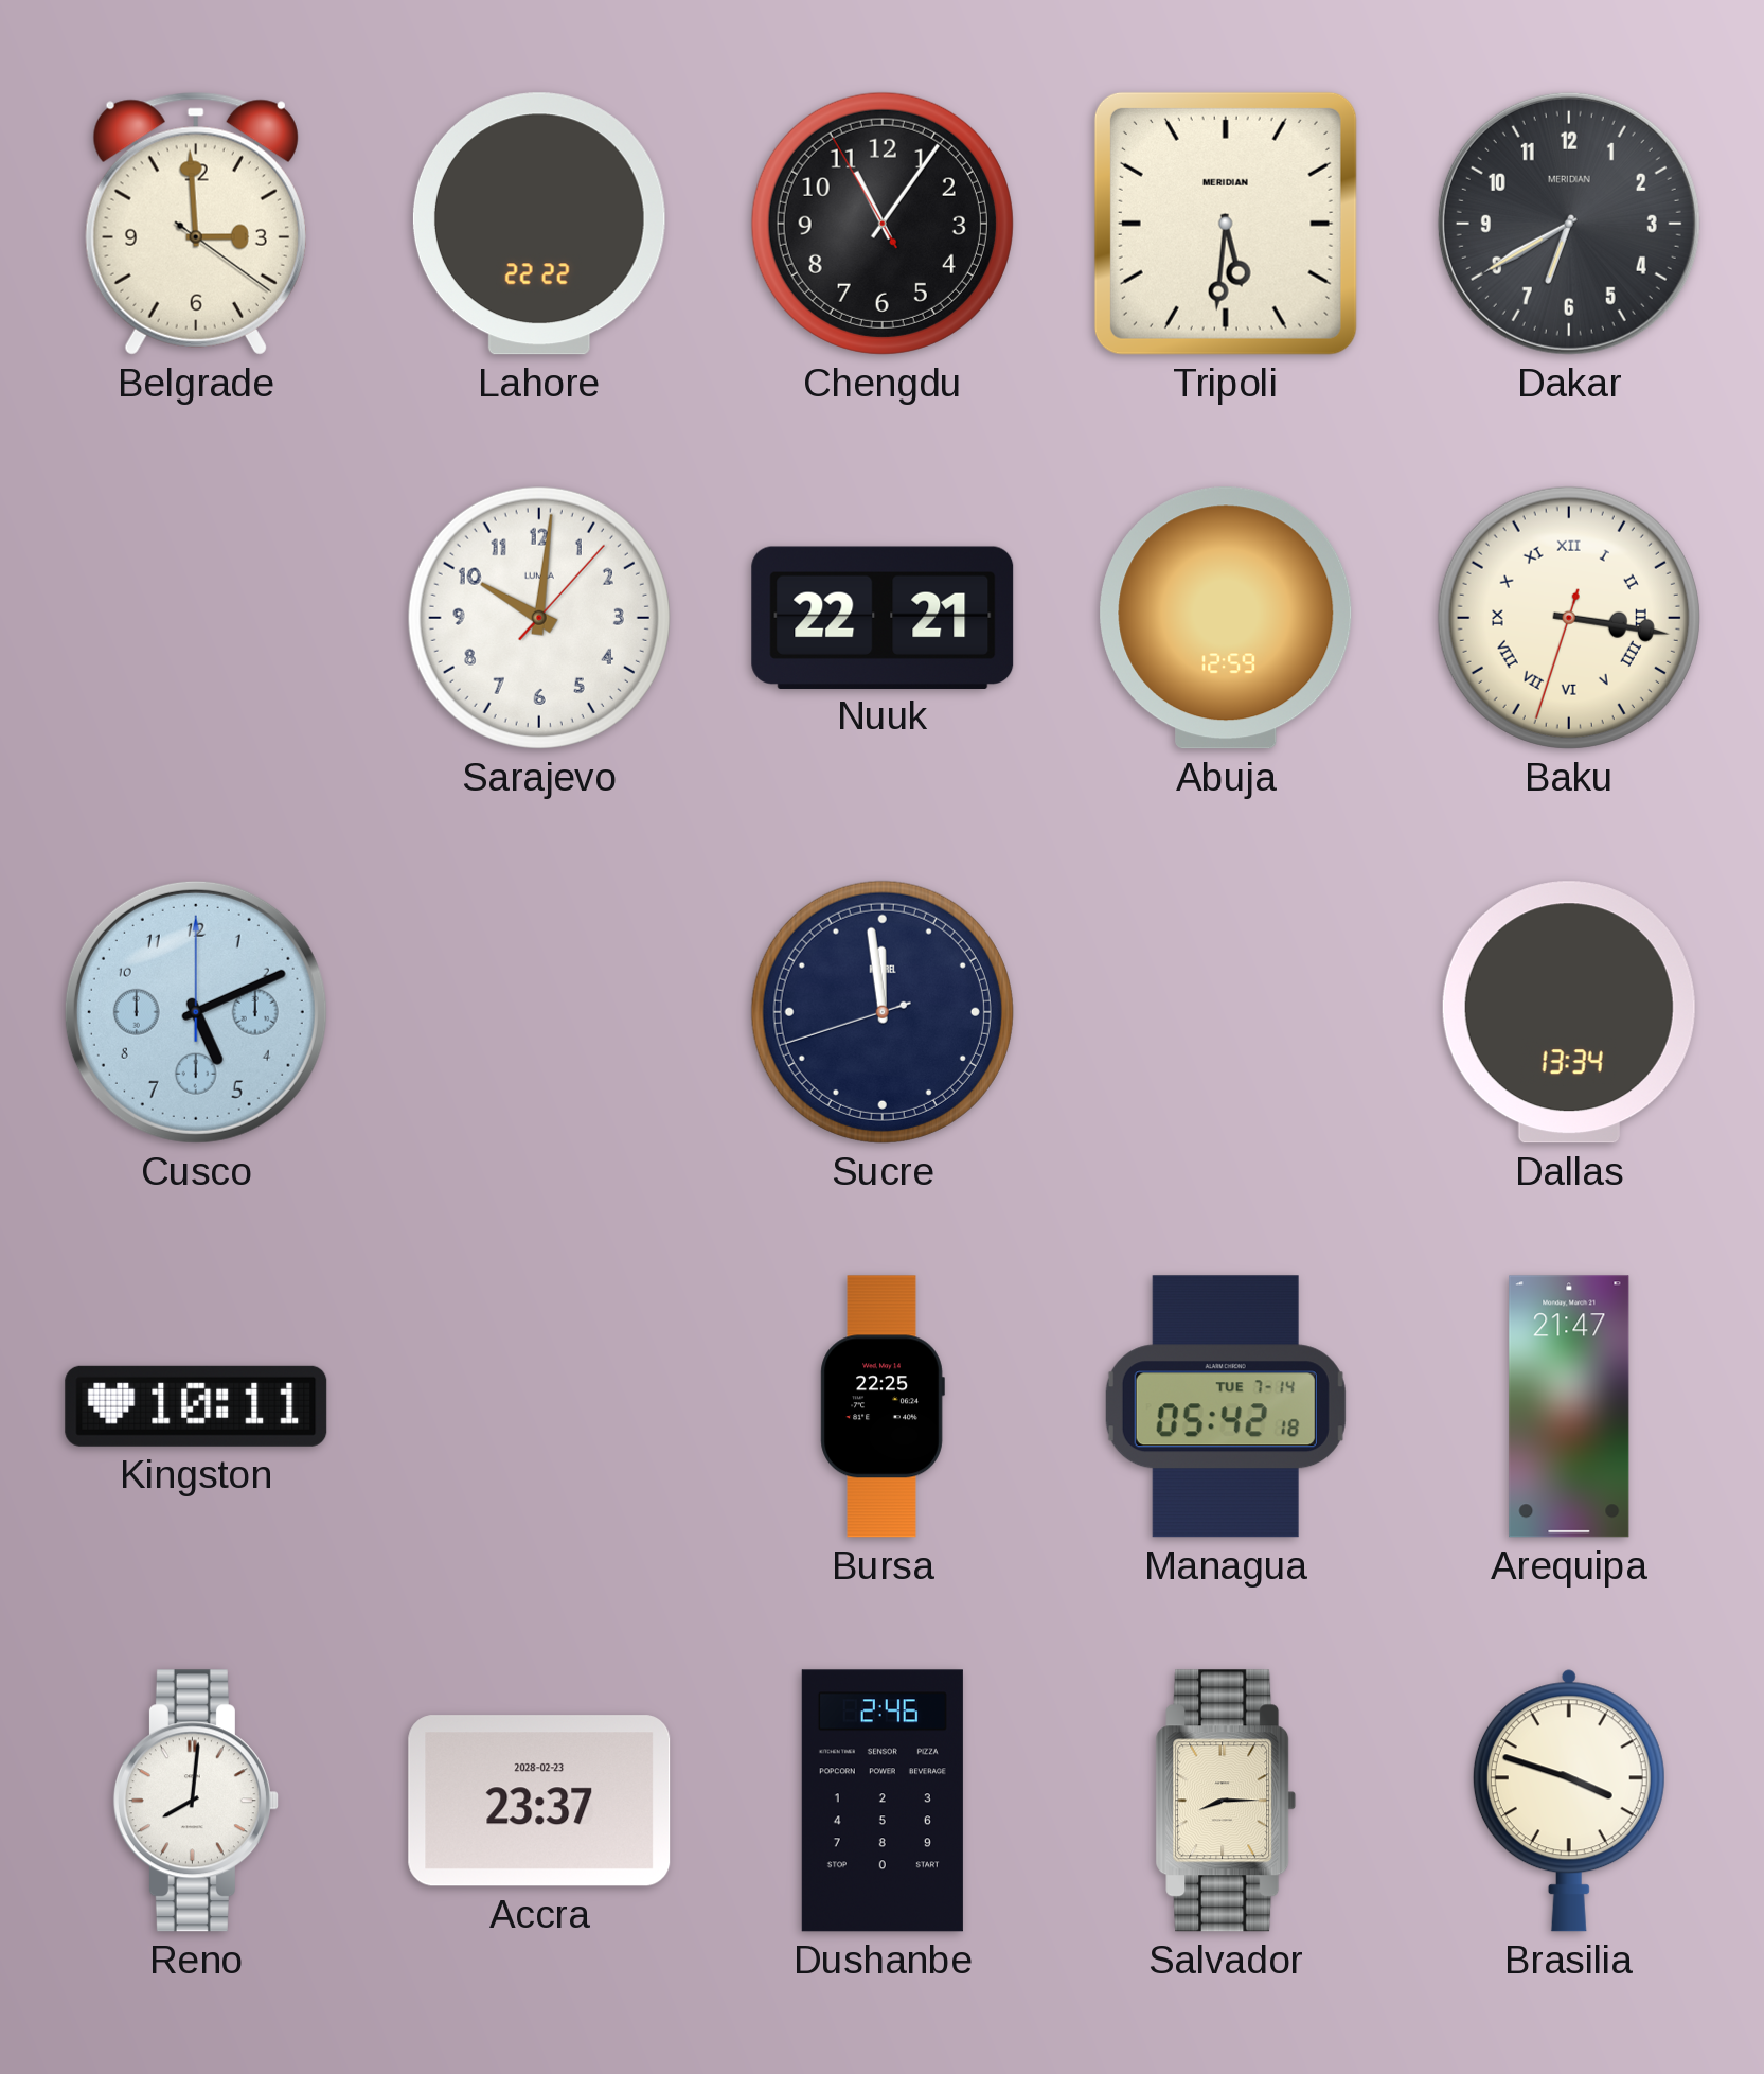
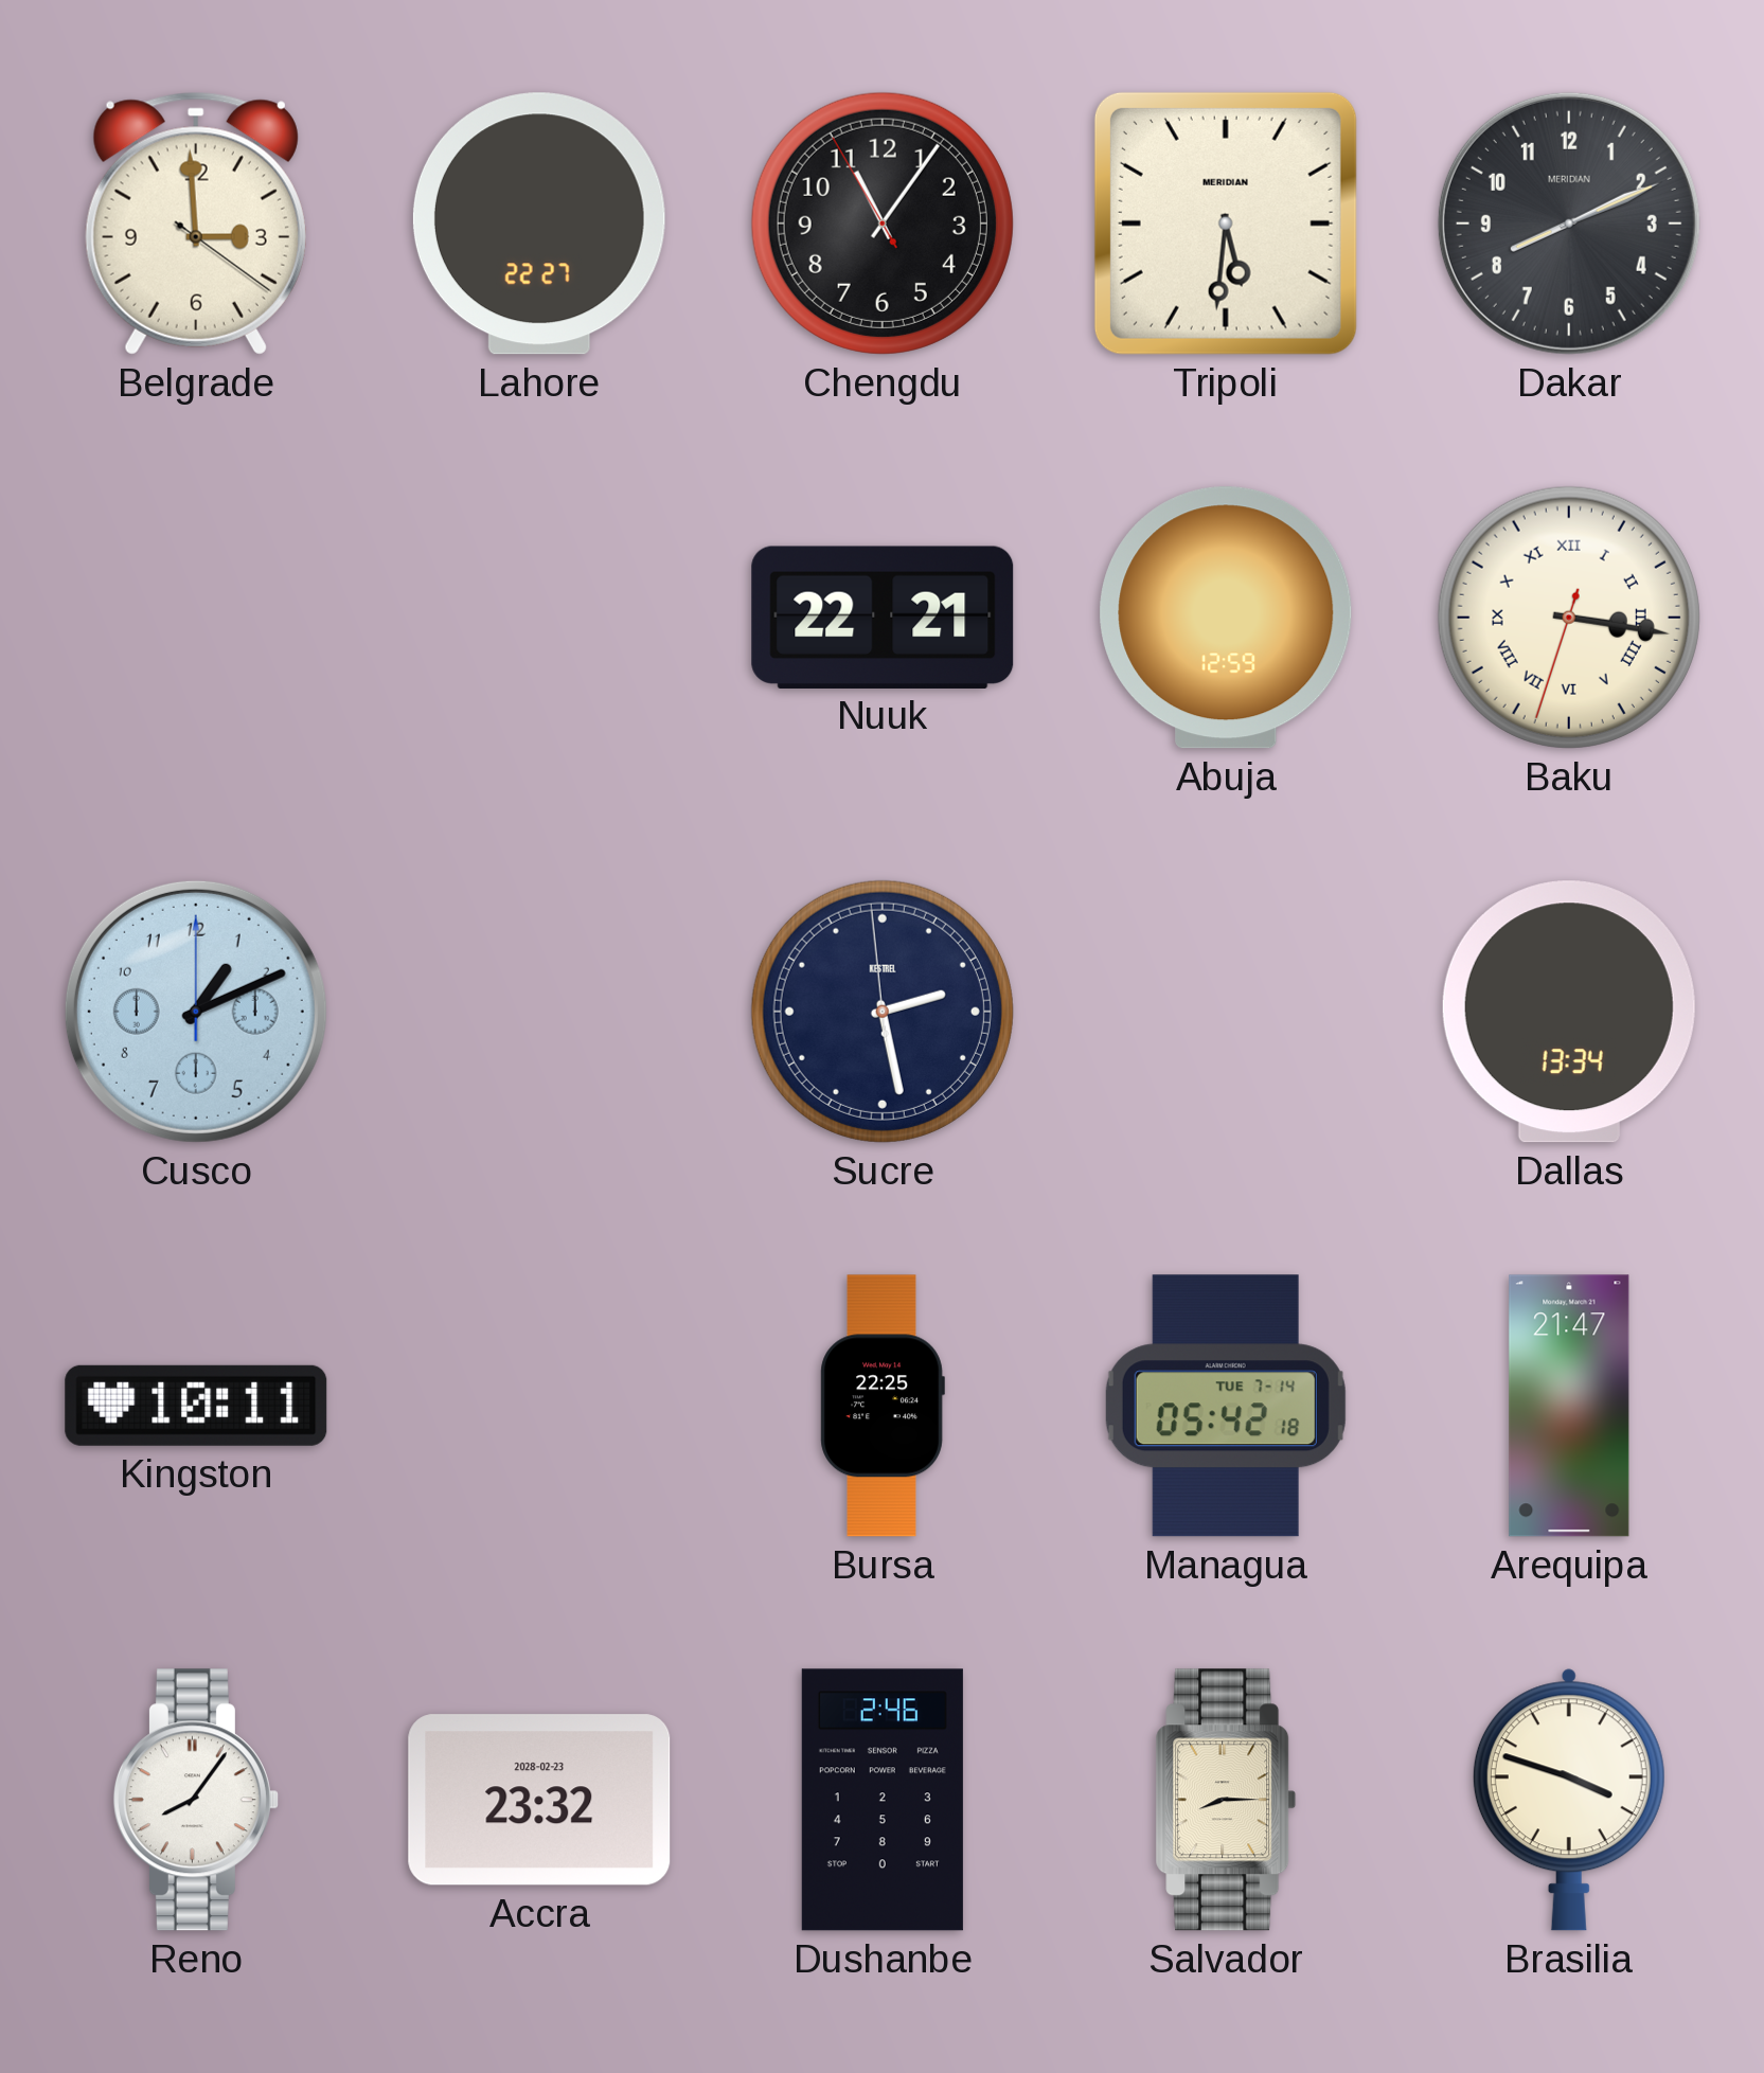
Lahore: 22:22 -> 22:27
Dakar: 6:40 -> 8:11
Sarajevo: 10:01 -> none
Cusco: 5:11 -> 1:11
Sucre: 11:58 -> 2:27
Reno: 8:01 -> 8:06
Accra: 23:37 -> 23:32
